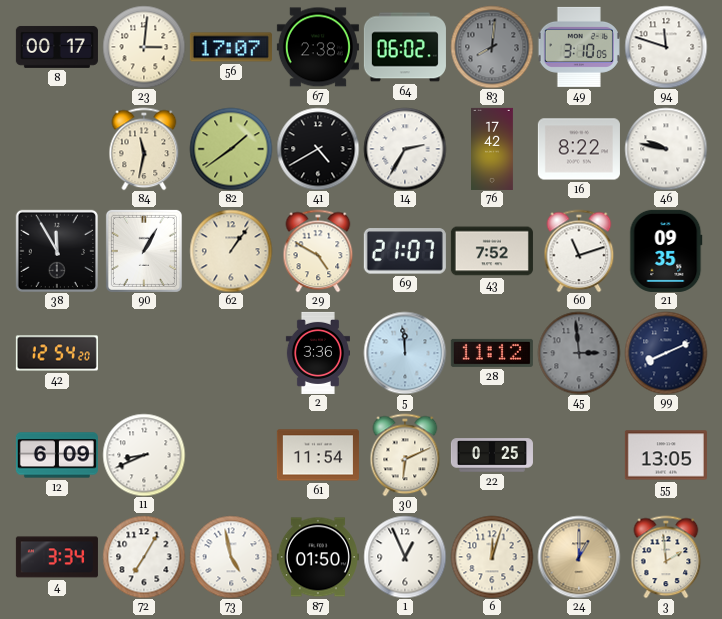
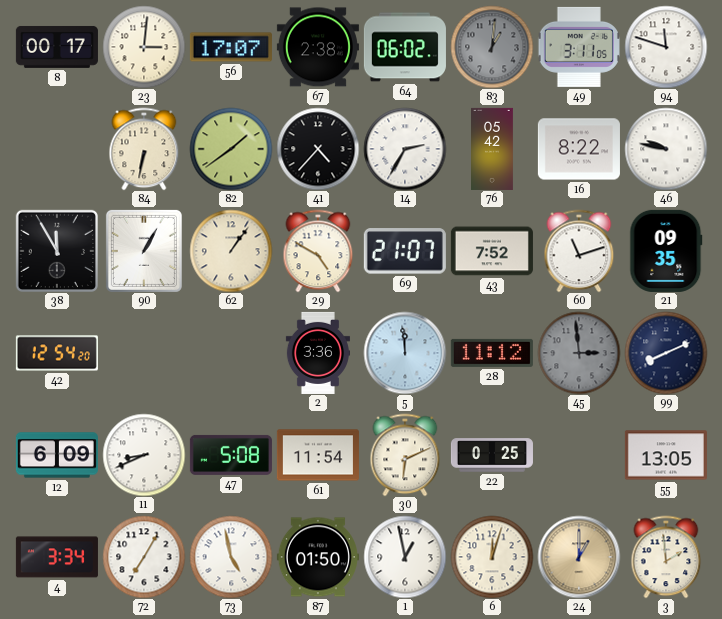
83: 8:01 -> 1:01
49: 3:10 -> 3:11
84: 11:32 -> 6:32
41: 4:40 -> 4:37
76: 17:42 -> 05:42
47: none -> 5:08
1: 12:56 -> 12:58
